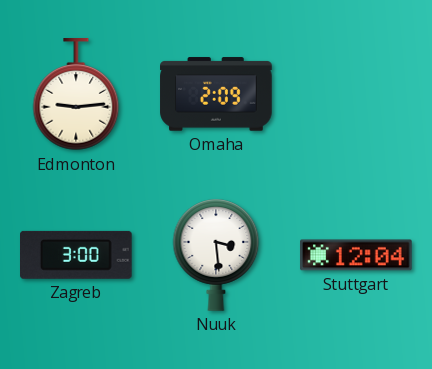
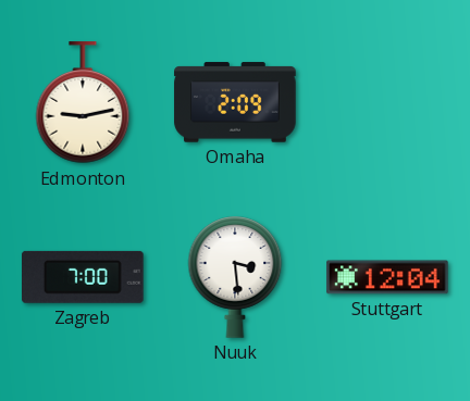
Edmonton: 9:14 -> 9:13
Zagreb: 3:00 -> 7:00
